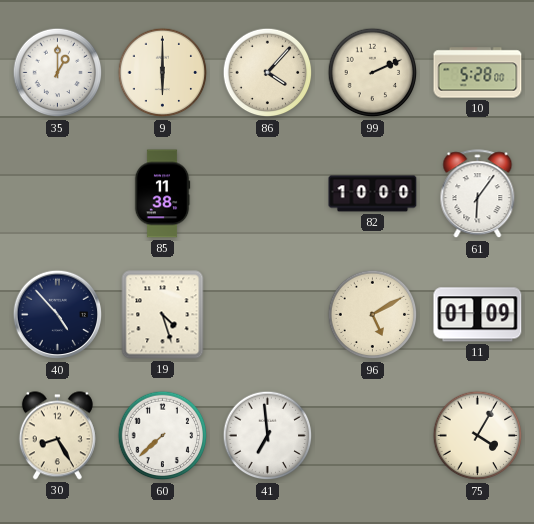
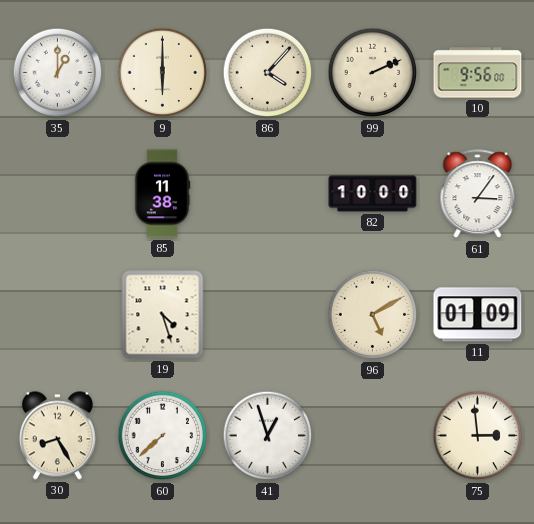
10: 5:28 -> 9:56
61: 6:06 -> 3:06
40: 4:53 -> none
41: 6:59 -> 12:57
75: 4:05 -> 2:59
